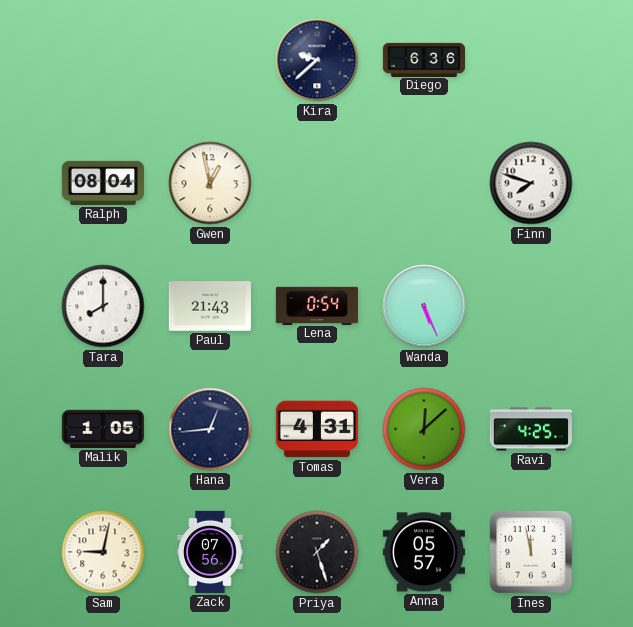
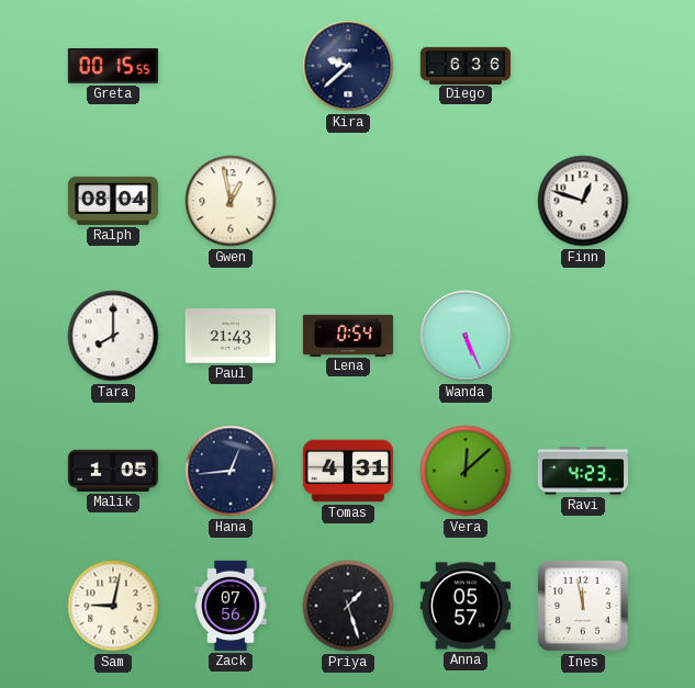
Greta: none -> 00:15
Finn: 7:48 -> 12:48
Ravi: 4:25 -> 4:23
